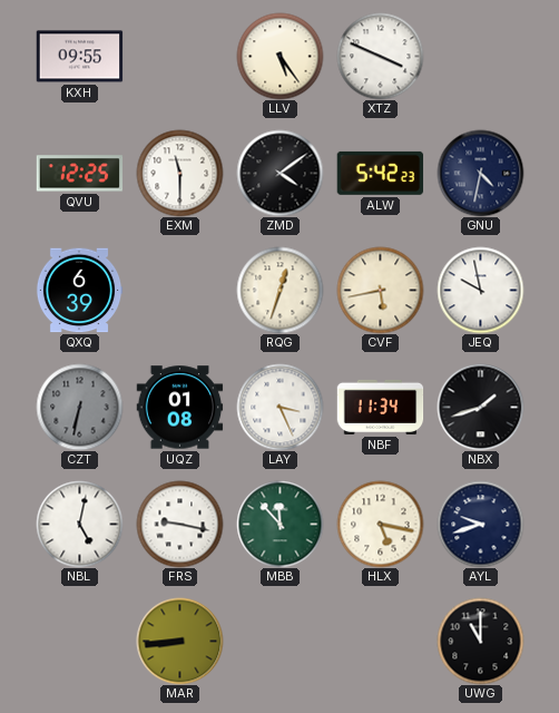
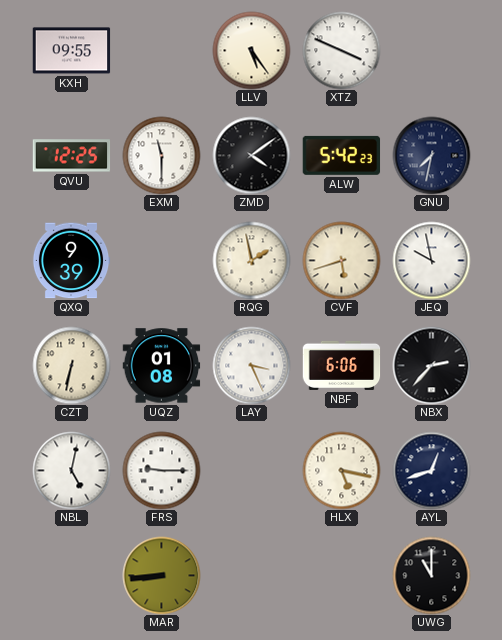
GNU: 4:32 -> 7:32
QXQ: 6:39 -> 9:39
RQG: 12:33 -> 1:58
CVF: 5:43 -> 5:42
CZT dial: grey -> cream
NBF: 11:34 -> 6:06
NBX: 1:42 -> 2:37
FRS: 9:17 -> 9:15
MBB: 11:53 -> none
AYL: 9:42 -> 12:42
